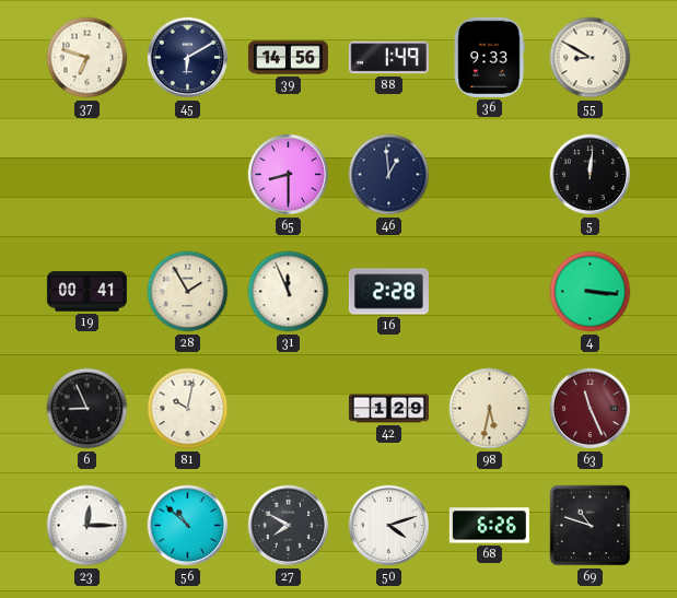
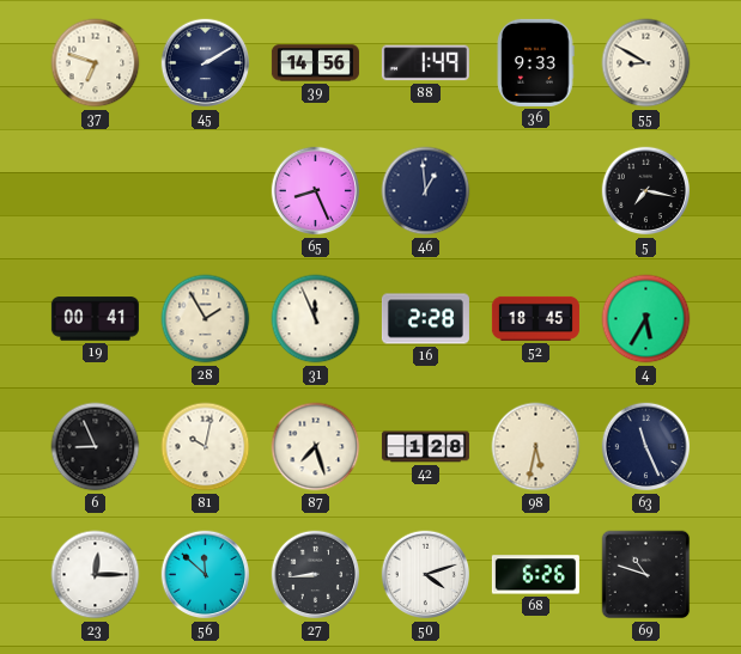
45: 6:10 -> 2:10
65: 8:30 -> 8:26
5: 12:01 -> 7:17
52: none -> 18:45
4: 3:16 -> 5:35
87: none -> 7:27
42: 1:29 -> 1:28
63 dial: burgundy -> navy
56: 10:52 -> 11:52
27: 7:50 -> 8:44
